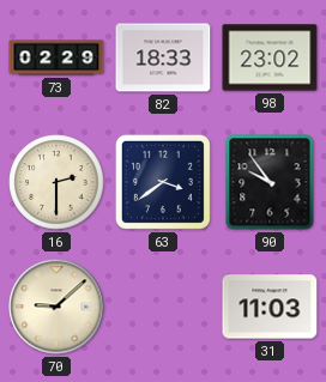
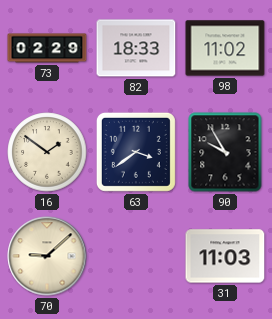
98: 23:02 -> 11:02
16: 2:30 -> 1:51
90: 9:54 -> 9:55
